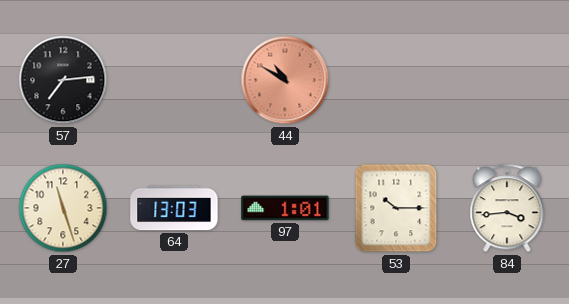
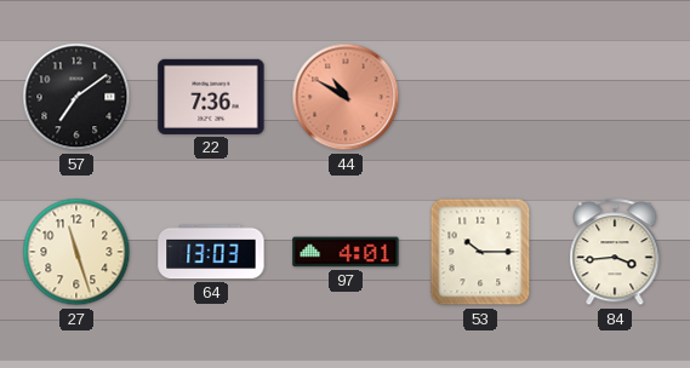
57: 7:14 -> 7:09
22: none -> 7:36
97: 1:01 -> 4:01
